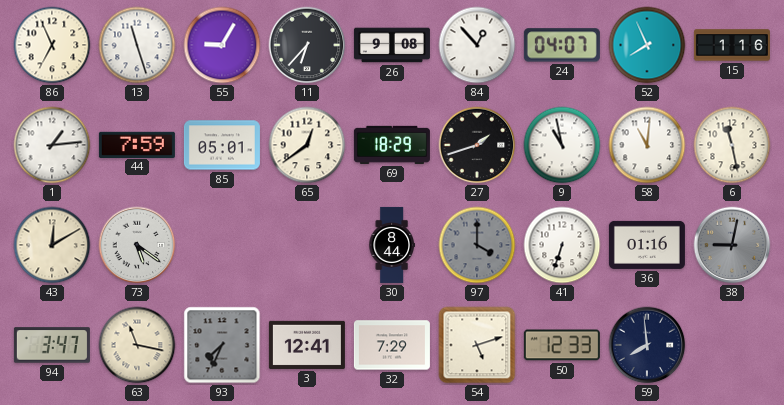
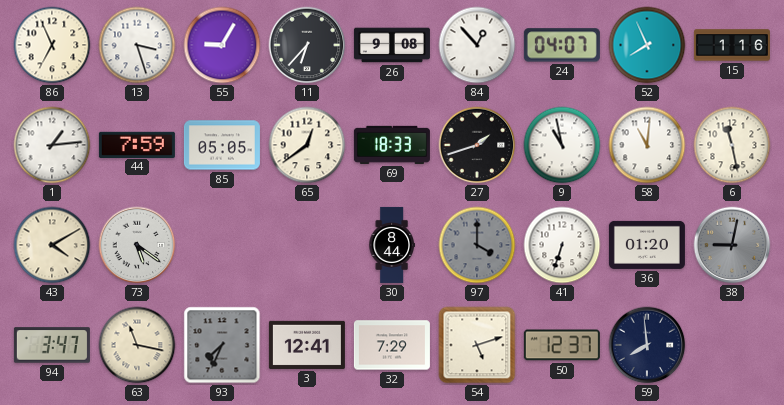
13: 11:27 -> 3:27
85: 05:01 -> 05:05
69: 18:29 -> 18:33
43: 12:10 -> 4:10
36: 01:16 -> 01:20
50: 12:33 -> 12:37
